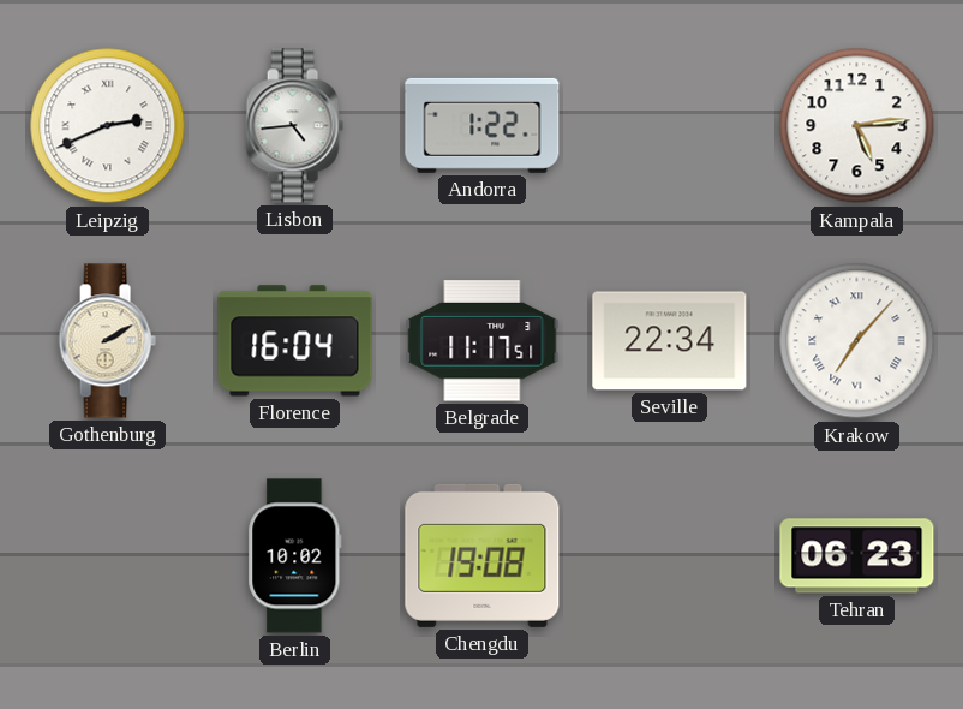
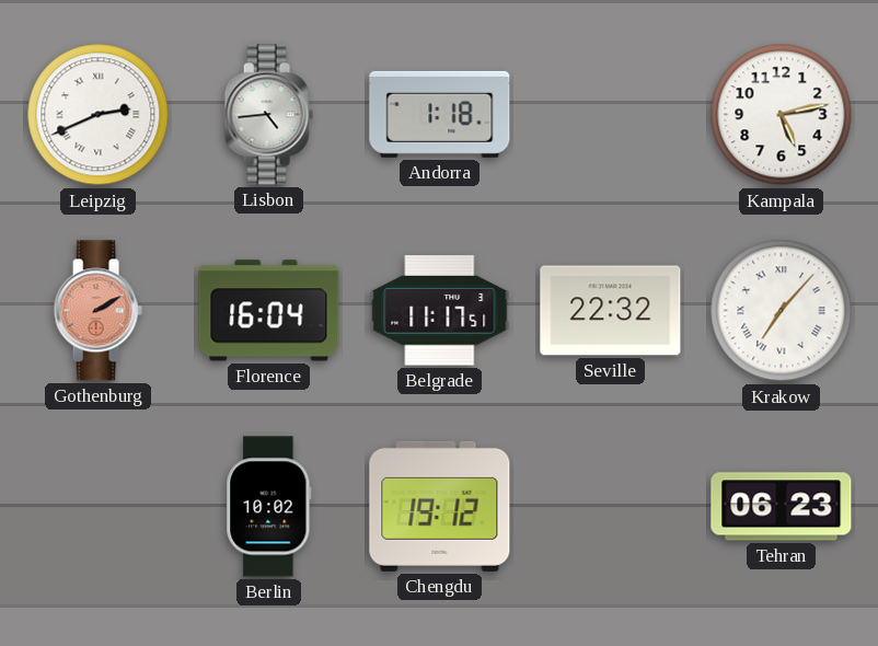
Andorra: 1:22 -> 1:18
Kampala: 5:14 -> 5:13
Gothenburg dial: cream -> salmon
Seville: 22:34 -> 22:32
Chengdu: 19:08 -> 19:12
